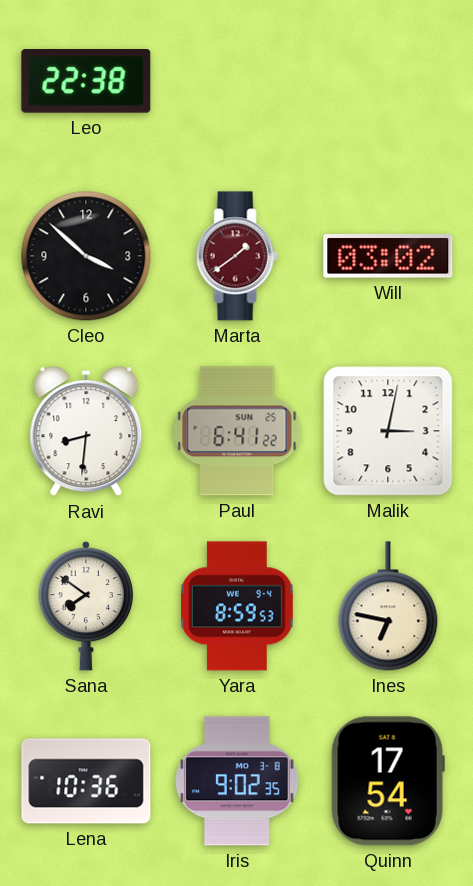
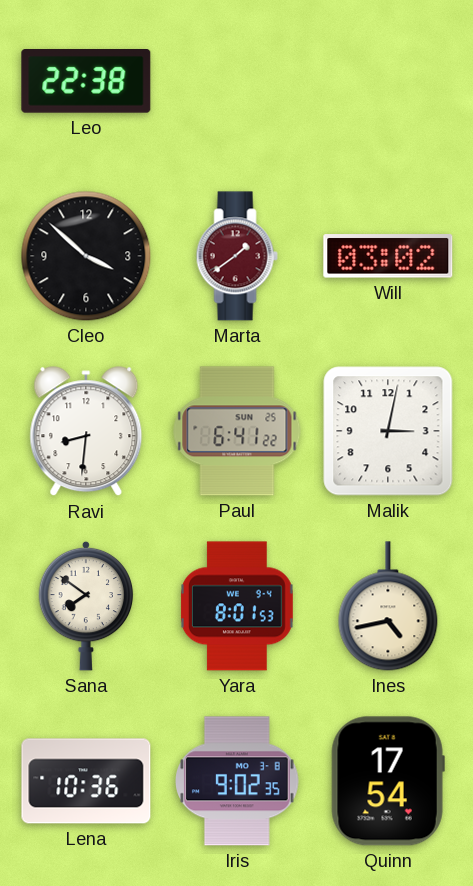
Yara: 8:59 -> 8:01
Ines: 6:47 -> 4:43
